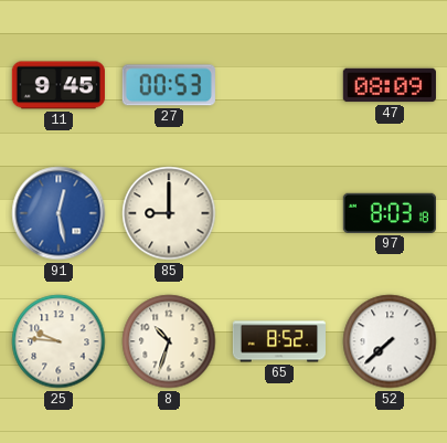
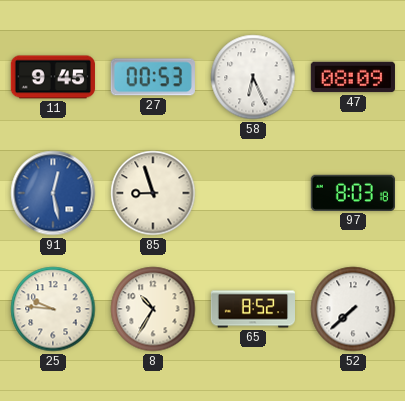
58: none -> 6:26
85: 9:00 -> 8:57
8: 10:33 -> 10:35
